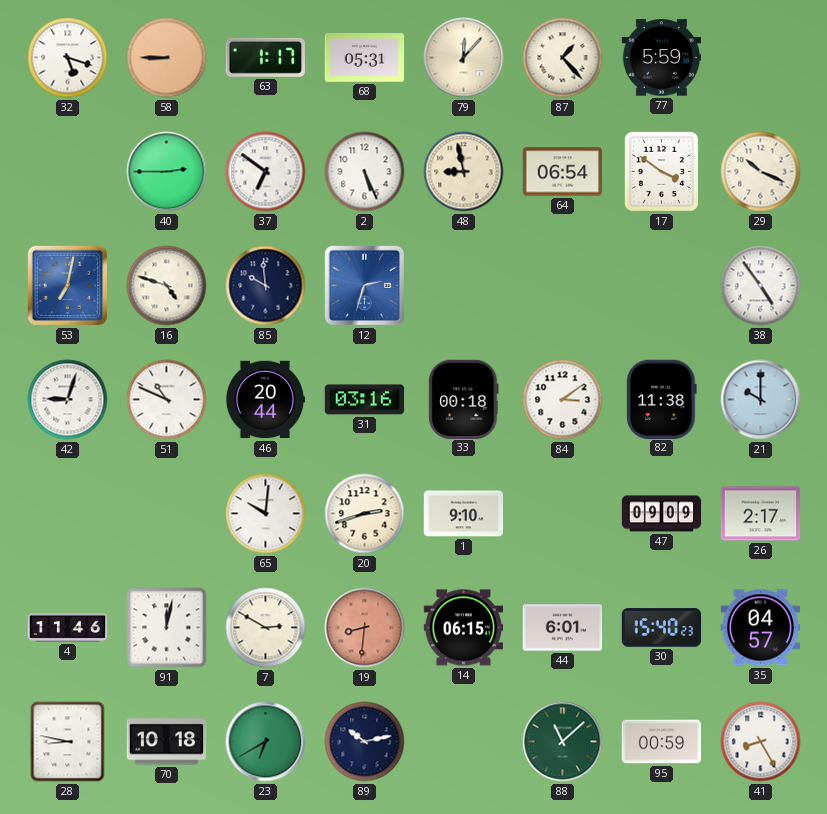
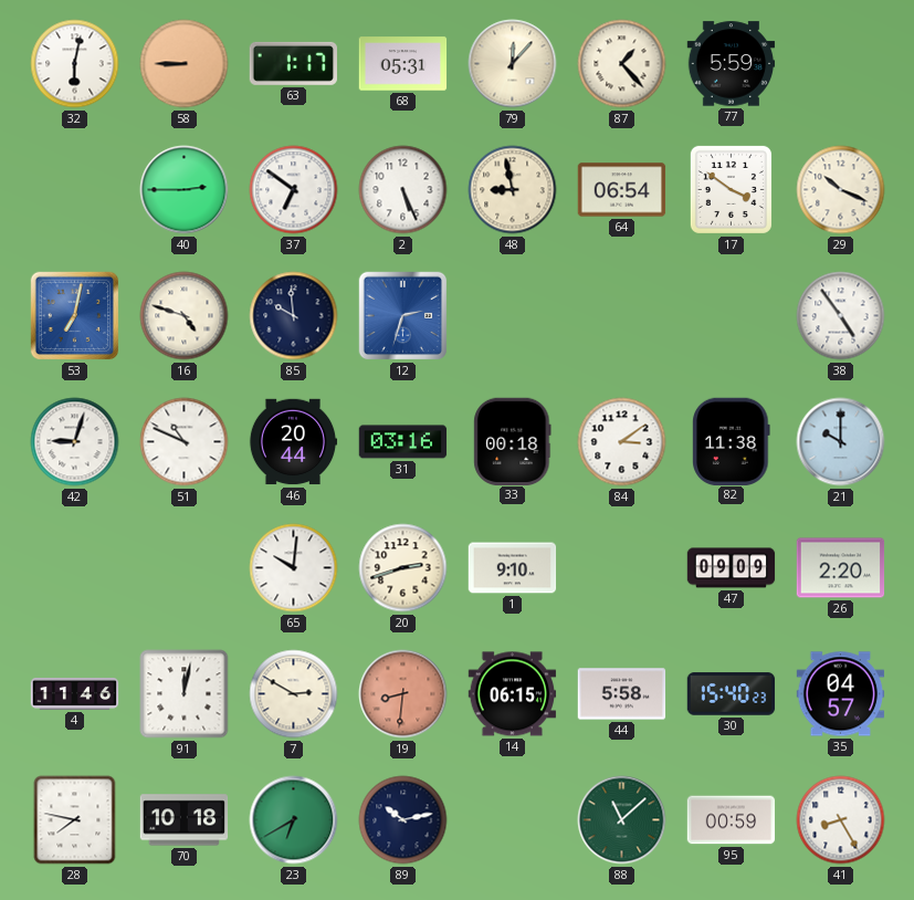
32: 5:18 -> 6:02
26: 2:17 -> 2:20
44: 6:01 -> 5:58
28: 8:47 -> 7:47
